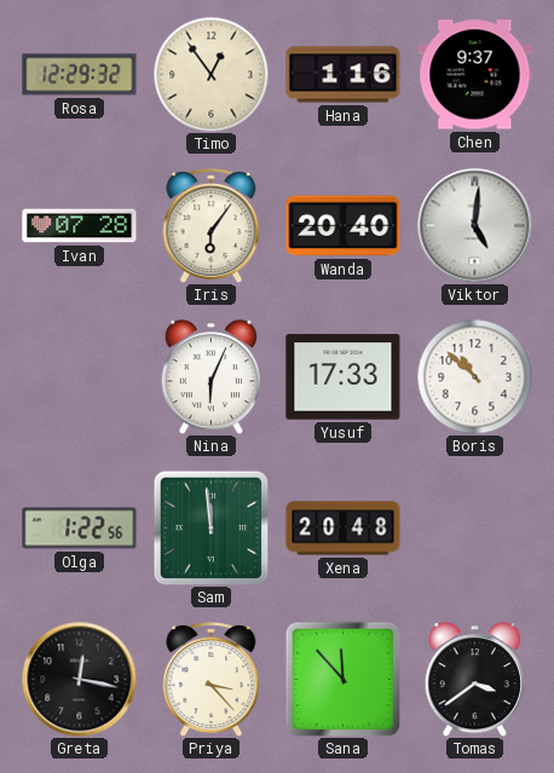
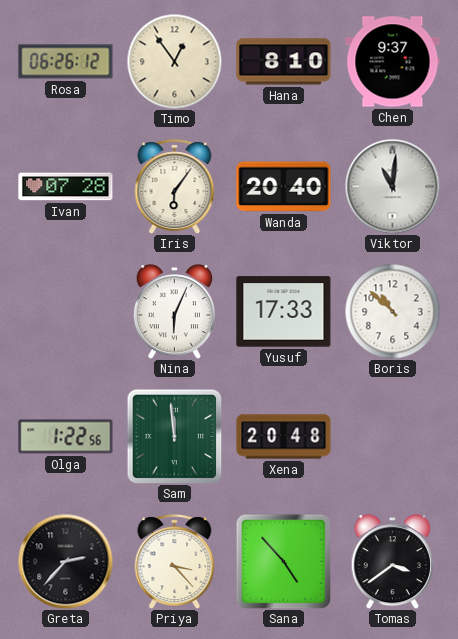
Rosa: 12:29 -> 06:26
Hana: 1:16 -> 8:10
Viktor: 5:01 -> 11:01
Greta: 12:17 -> 2:37
Sana: 11:53 -> 4:53
